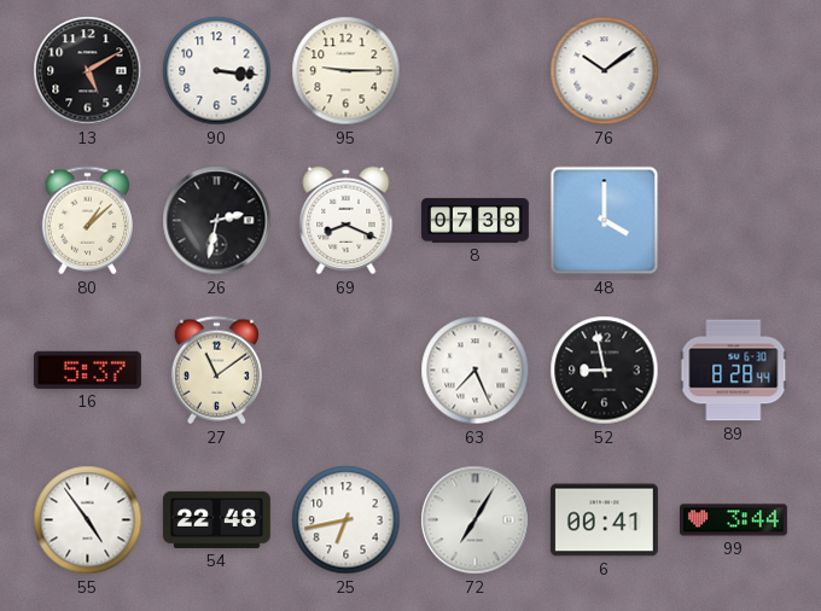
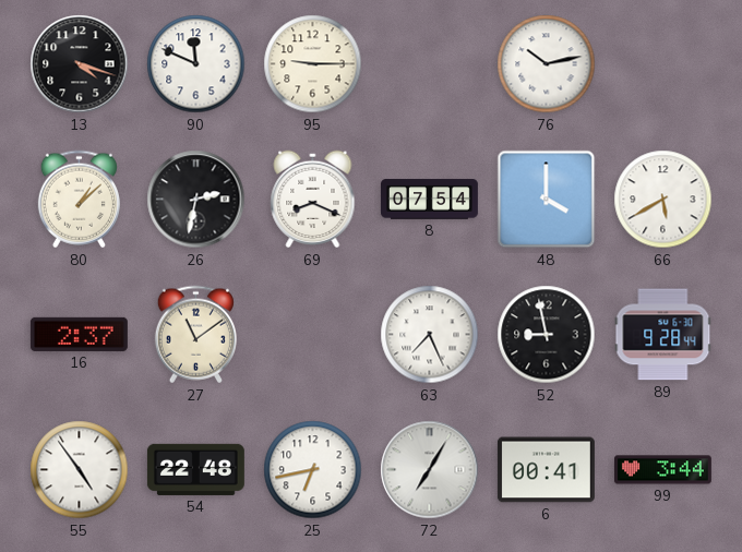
13: 5:10 -> 4:18
90: 3:16 -> 11:49
76: 10:09 -> 10:13
8: 07:38 -> 07:54
66: none -> 5:40
16: 5:37 -> 2:37
89: 8:28 -> 9:28
